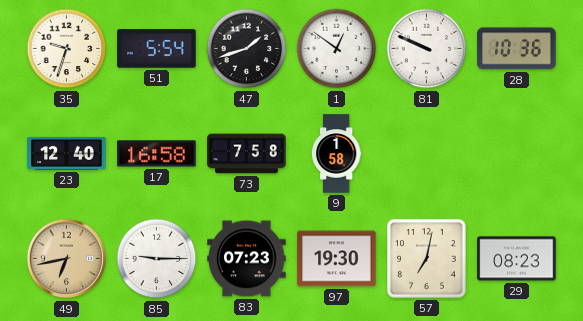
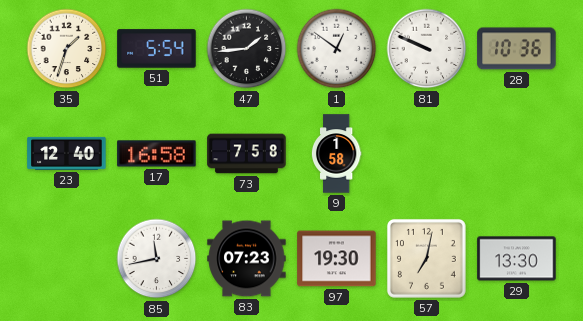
35: 9:33 -> 1:33
47: 1:42 -> 1:44
49: 6:43 -> none
85: 9:15 -> 11:43
29: 08:23 -> 13:30
